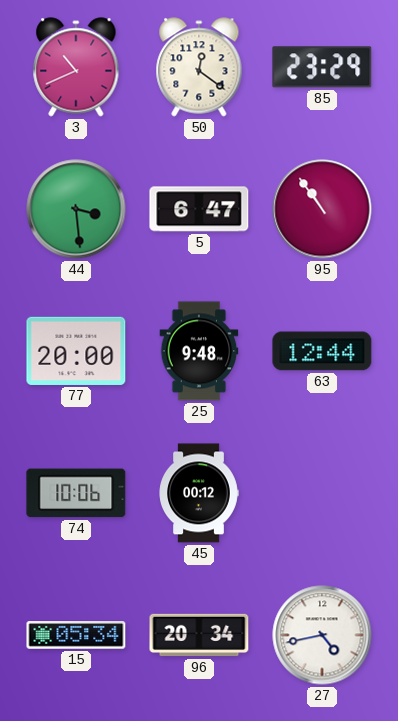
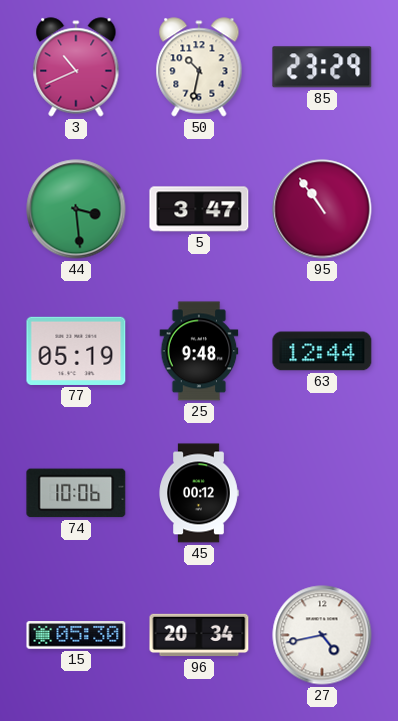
50: 12:21 -> 10:32
5: 6:47 -> 3:47
77: 20:00 -> 05:19
15: 05:34 -> 05:30
